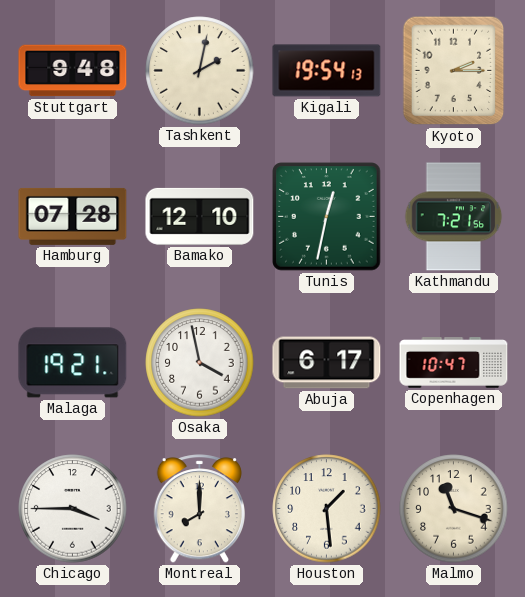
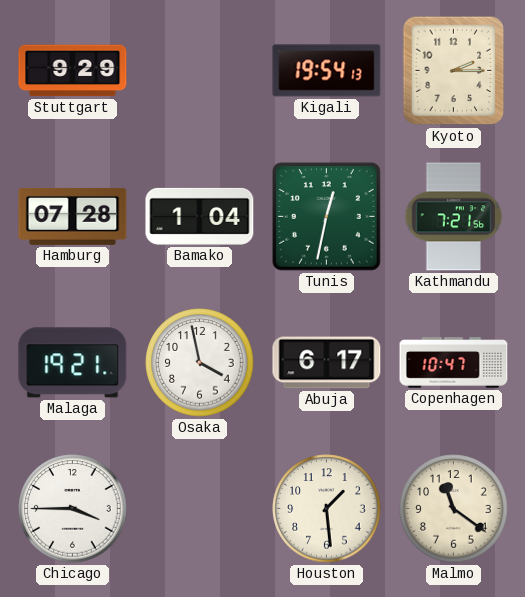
Stuttgart: 9:48 -> 9:29
Tashkent: 2:02 -> none
Bamako: 12:10 -> 1:04
Montreal: 8:00 -> none
Malmo: 11:18 -> 11:21
